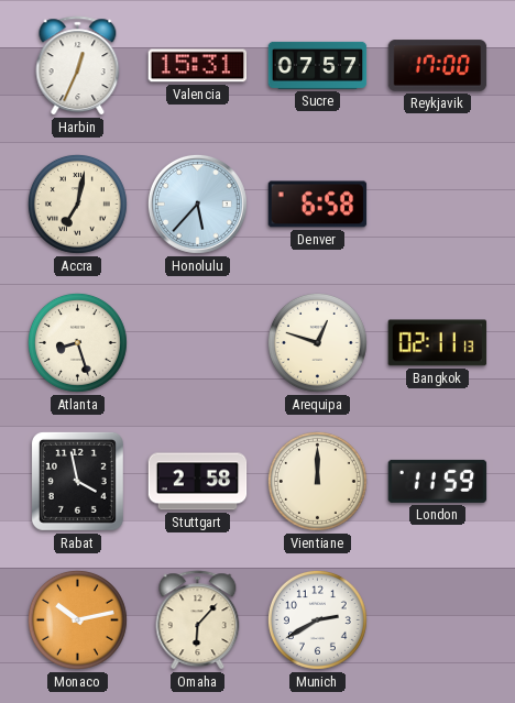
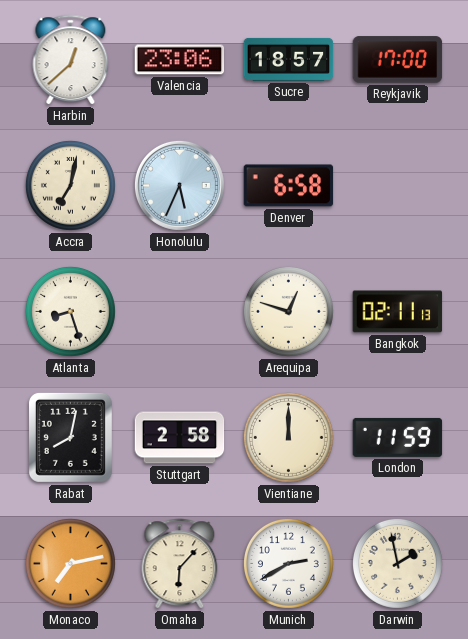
Harbin: 12:34 -> 12:38
Valencia: 15:31 -> 23:06
Sucre: 07:57 -> 18:57
Honolulu: 5:37 -> 5:34
Rabat: 3:58 -> 8:02
Monaco: 10:13 -> 7:13
Darwin: none -> 1:58
